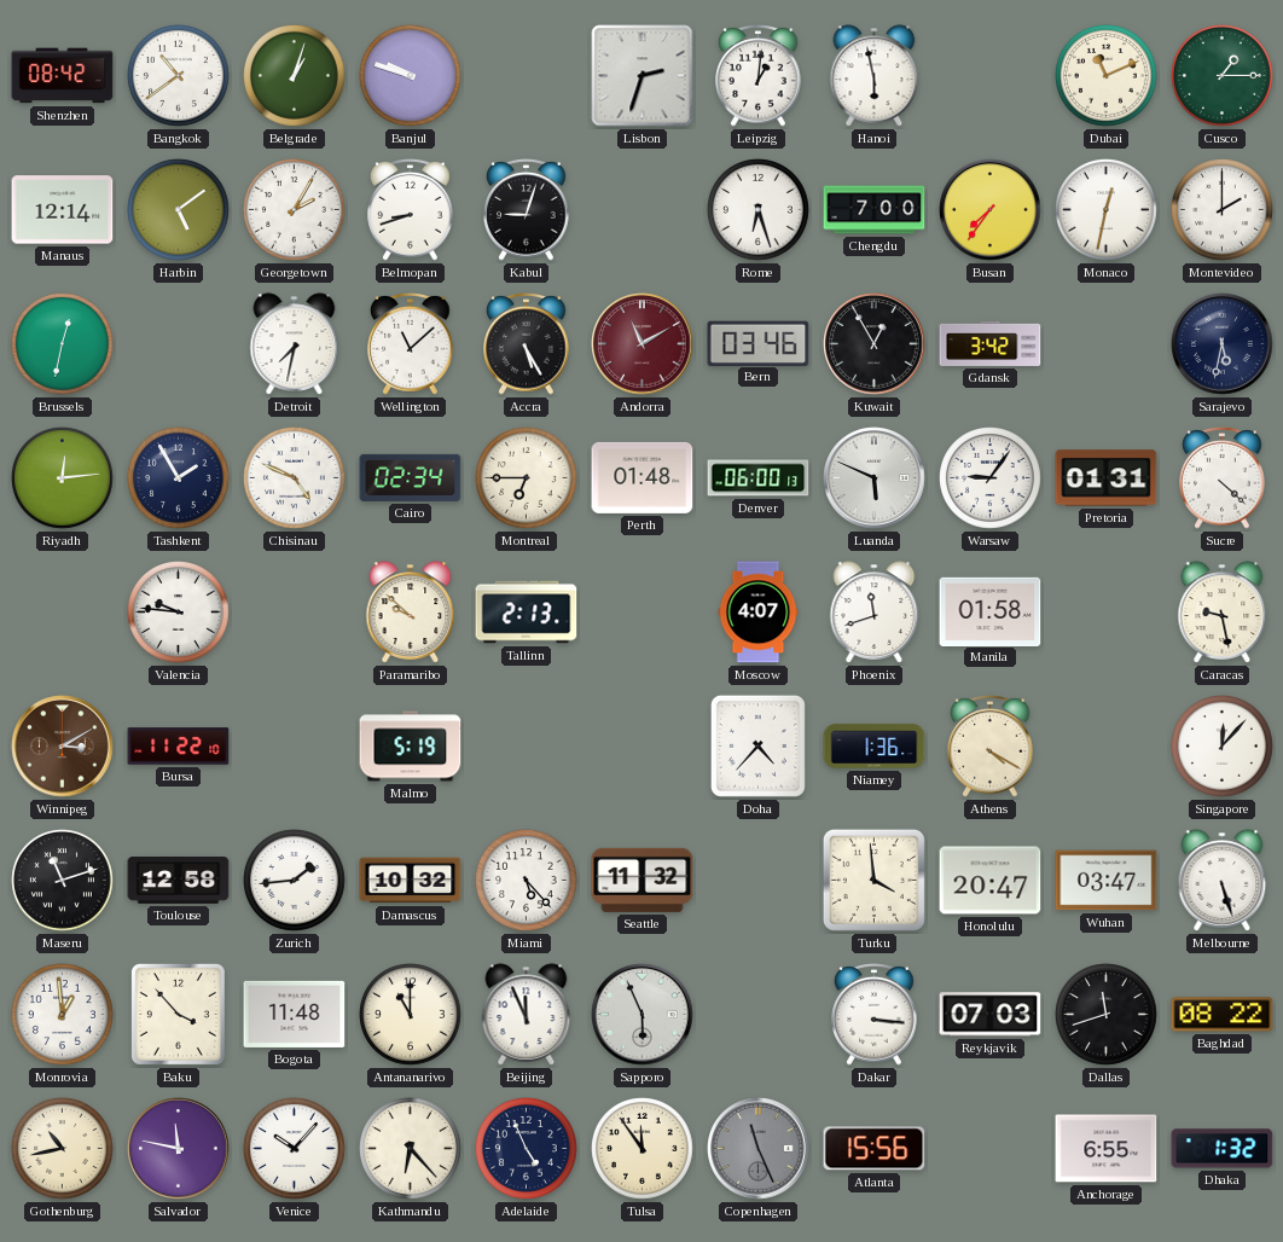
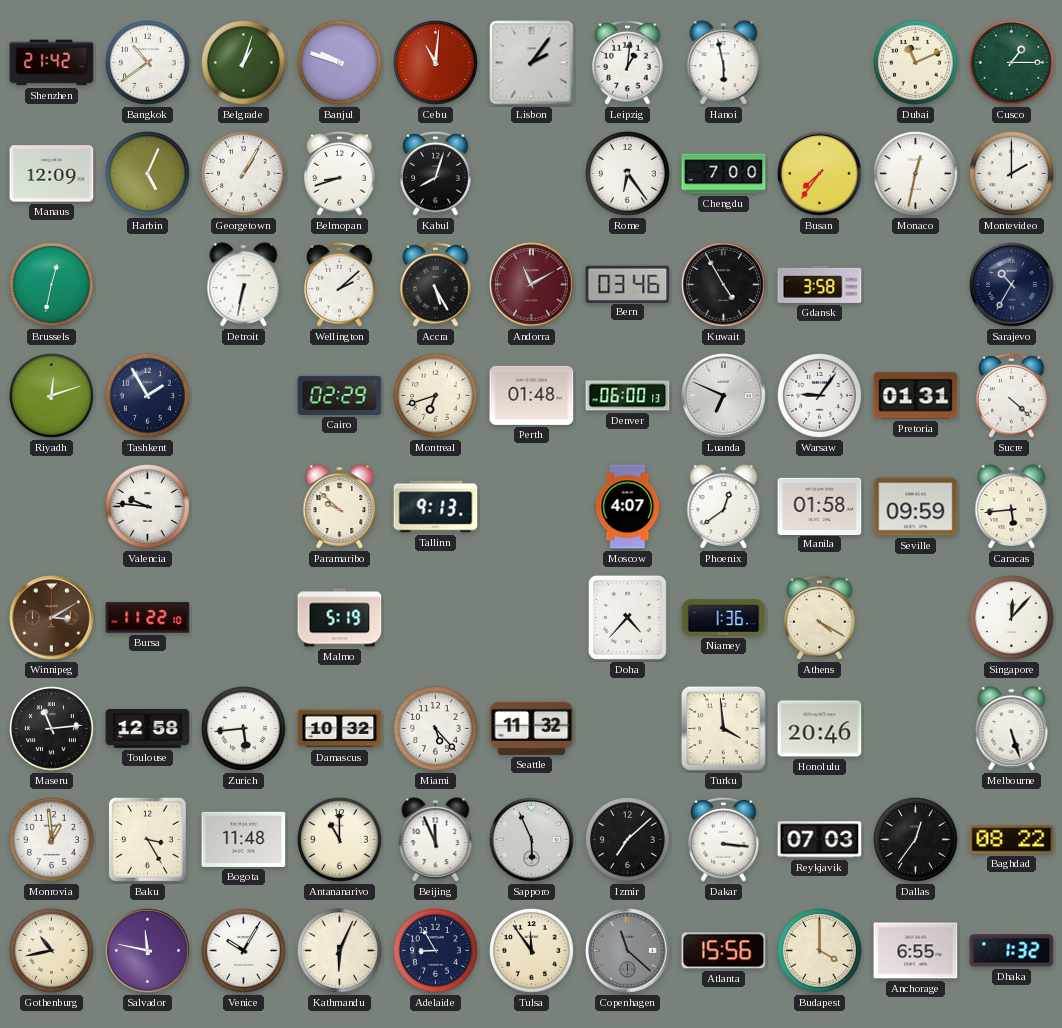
Shenzhen: 08:42 -> 21:42
Cebu: none -> 11:01
Lisbon: 2:33 -> 2:06
Manaus: 12:14 -> 12:09
Harbin: 5:09 -> 5:04
Georgetown: 2:05 -> 1:05
Kabul: 9:03 -> 8:03
Rome: 6:27 -> 6:24
Detroit: 7:32 -> 6:32
Wellington: 11:08 -> 2:08
Kuwait: 12:55 -> 4:55
Gdansk: 3:42 -> 3:58
Sarajevo: 5:32 -> 10:35
Riyadh: 12:14 -> 12:12
Chisinau: 4:49 -> none
Cairo: 02:34 -> 02:29
Montreal: 6:45 -> 6:42
Luanda: 5:49 -> 6:49
Tallinn: 2:13 -> 9:13
Phoenix: 11:42 -> 12:39
Seville: none -> 09:59
Caracas: 9:28 -> 5:44
Maseru: 11:12 -> 11:14
Zurich: 1:44 -> 5:44
Honolulu: 20:47 -> 20:46
Wuhan: 03:47 -> none
Baku: 3:53 -> 3:25
Izmir: none -> 7:08
Dallas: 11:42 -> 12:36
Venice: 10:07 -> 10:05
Kathmandu: 6:23 -> 6:04
Adelaide: 4:56 -> 8:55
Copenhagen: 11:26 -> 11:22
Budapest: none -> 4:00
